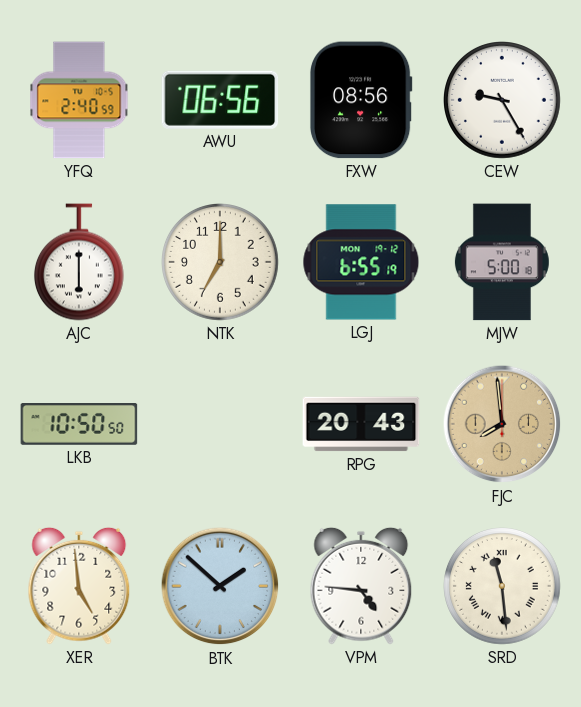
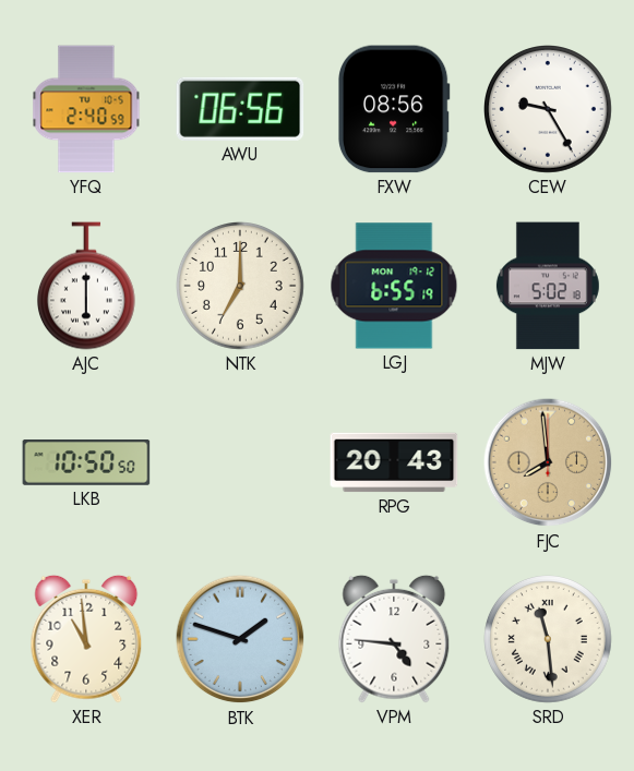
MJW: 5:00 -> 5:02
XER: 4:59 -> 10:59
BTK: 1:52 -> 1:48
